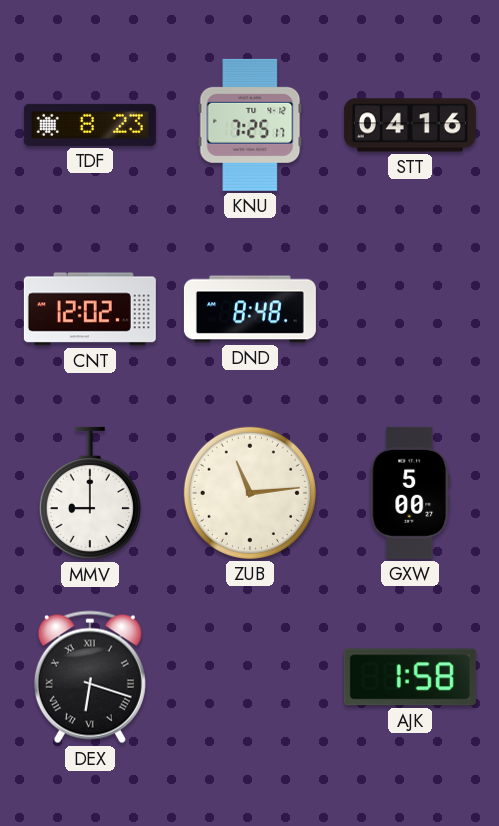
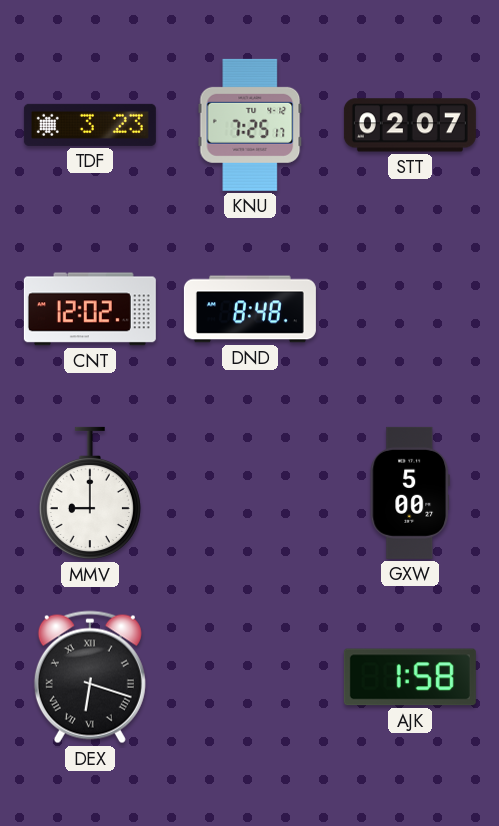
TDF: 8:23 -> 3:23
STT: 04:16 -> 02:07
ZUB: 11:14 -> none
